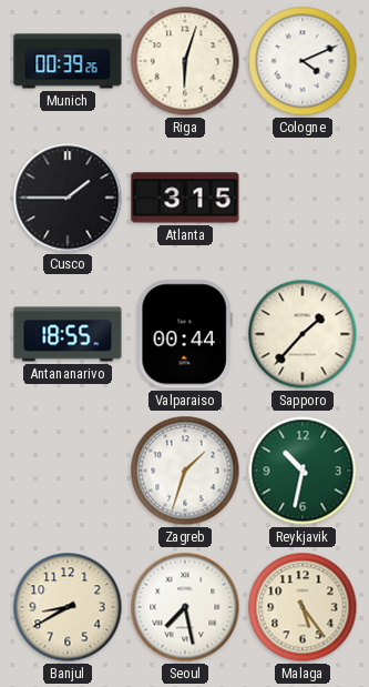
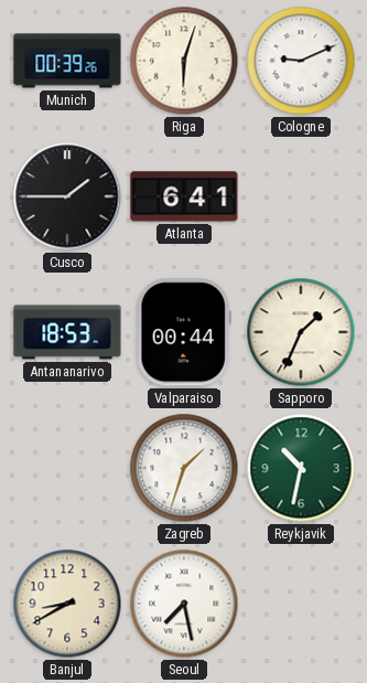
Cologne: 4:11 -> 9:11
Atlanta: 3:15 -> 6:41
Antananarivo: 18:55 -> 18:53
Sapporo: 1:37 -> 1:34
Malaga: 5:24 -> none
